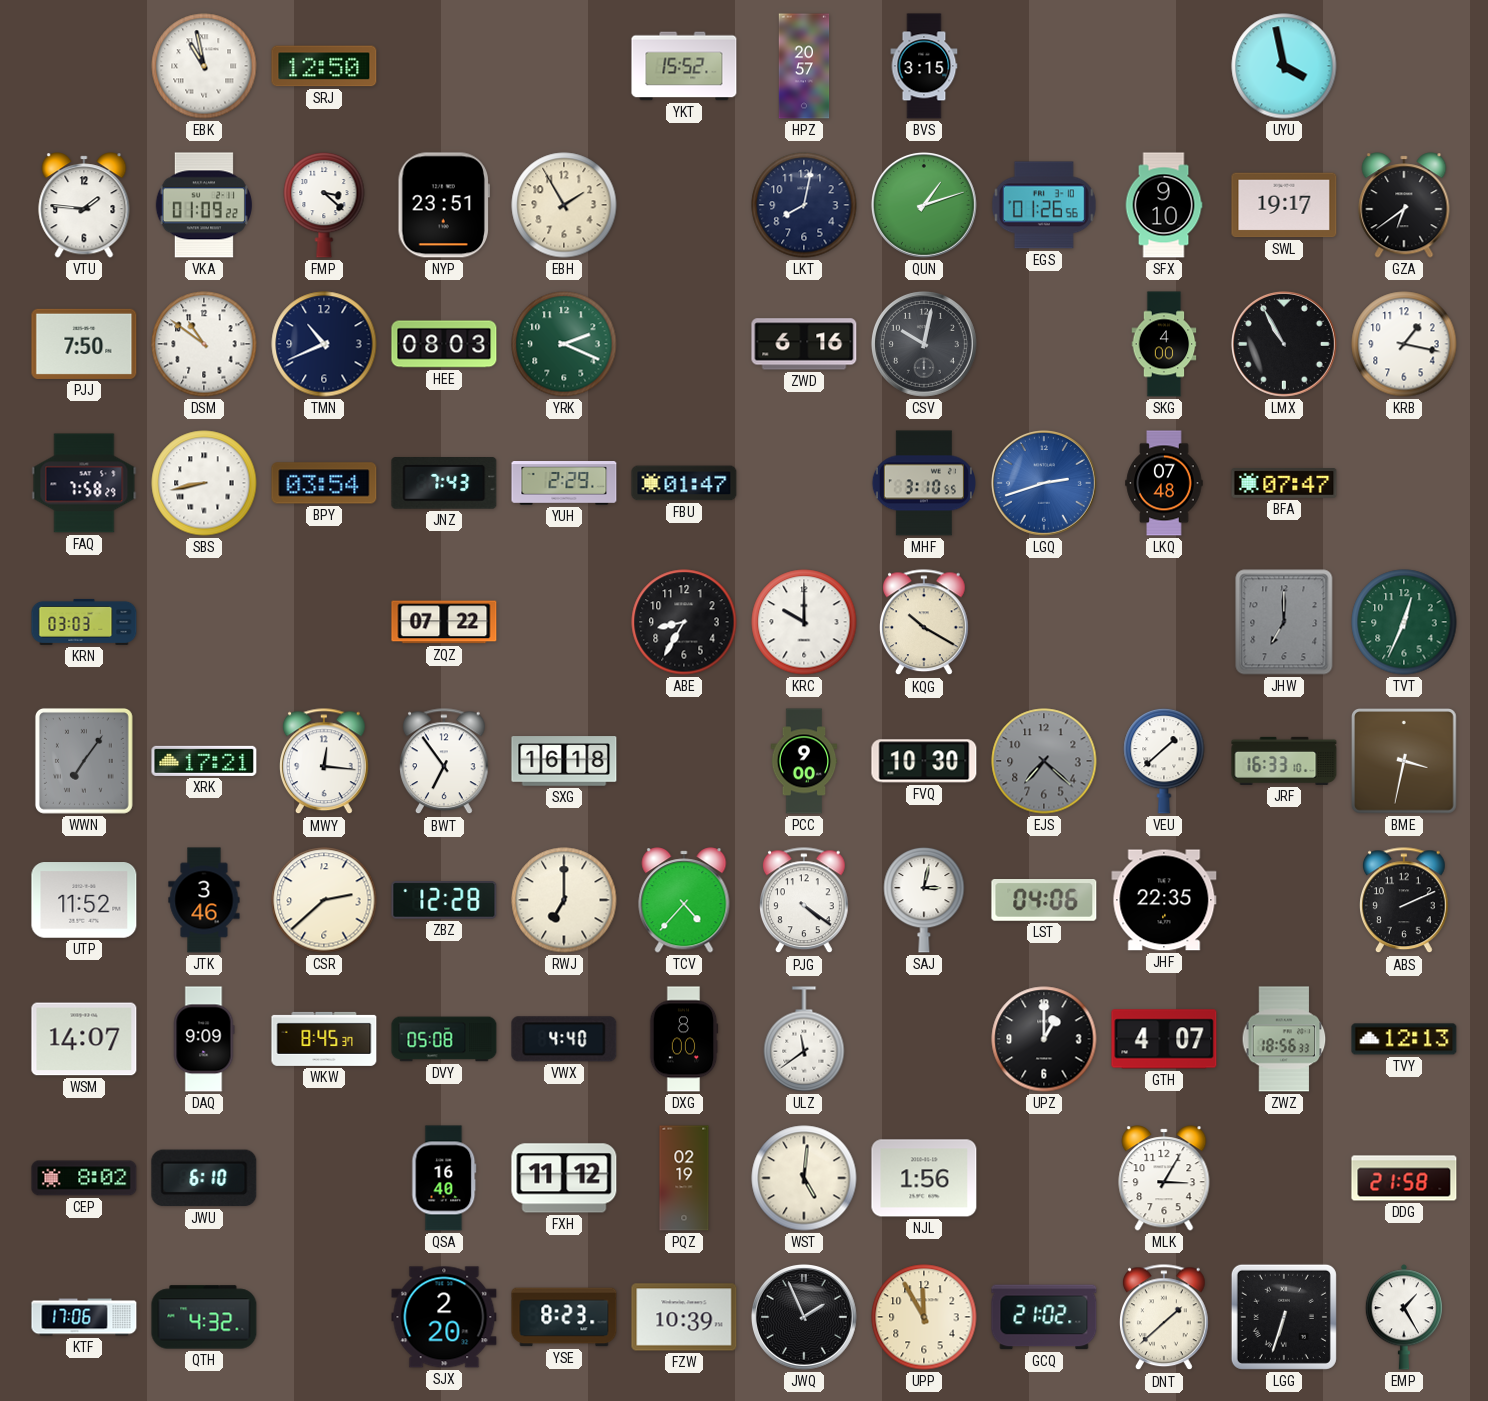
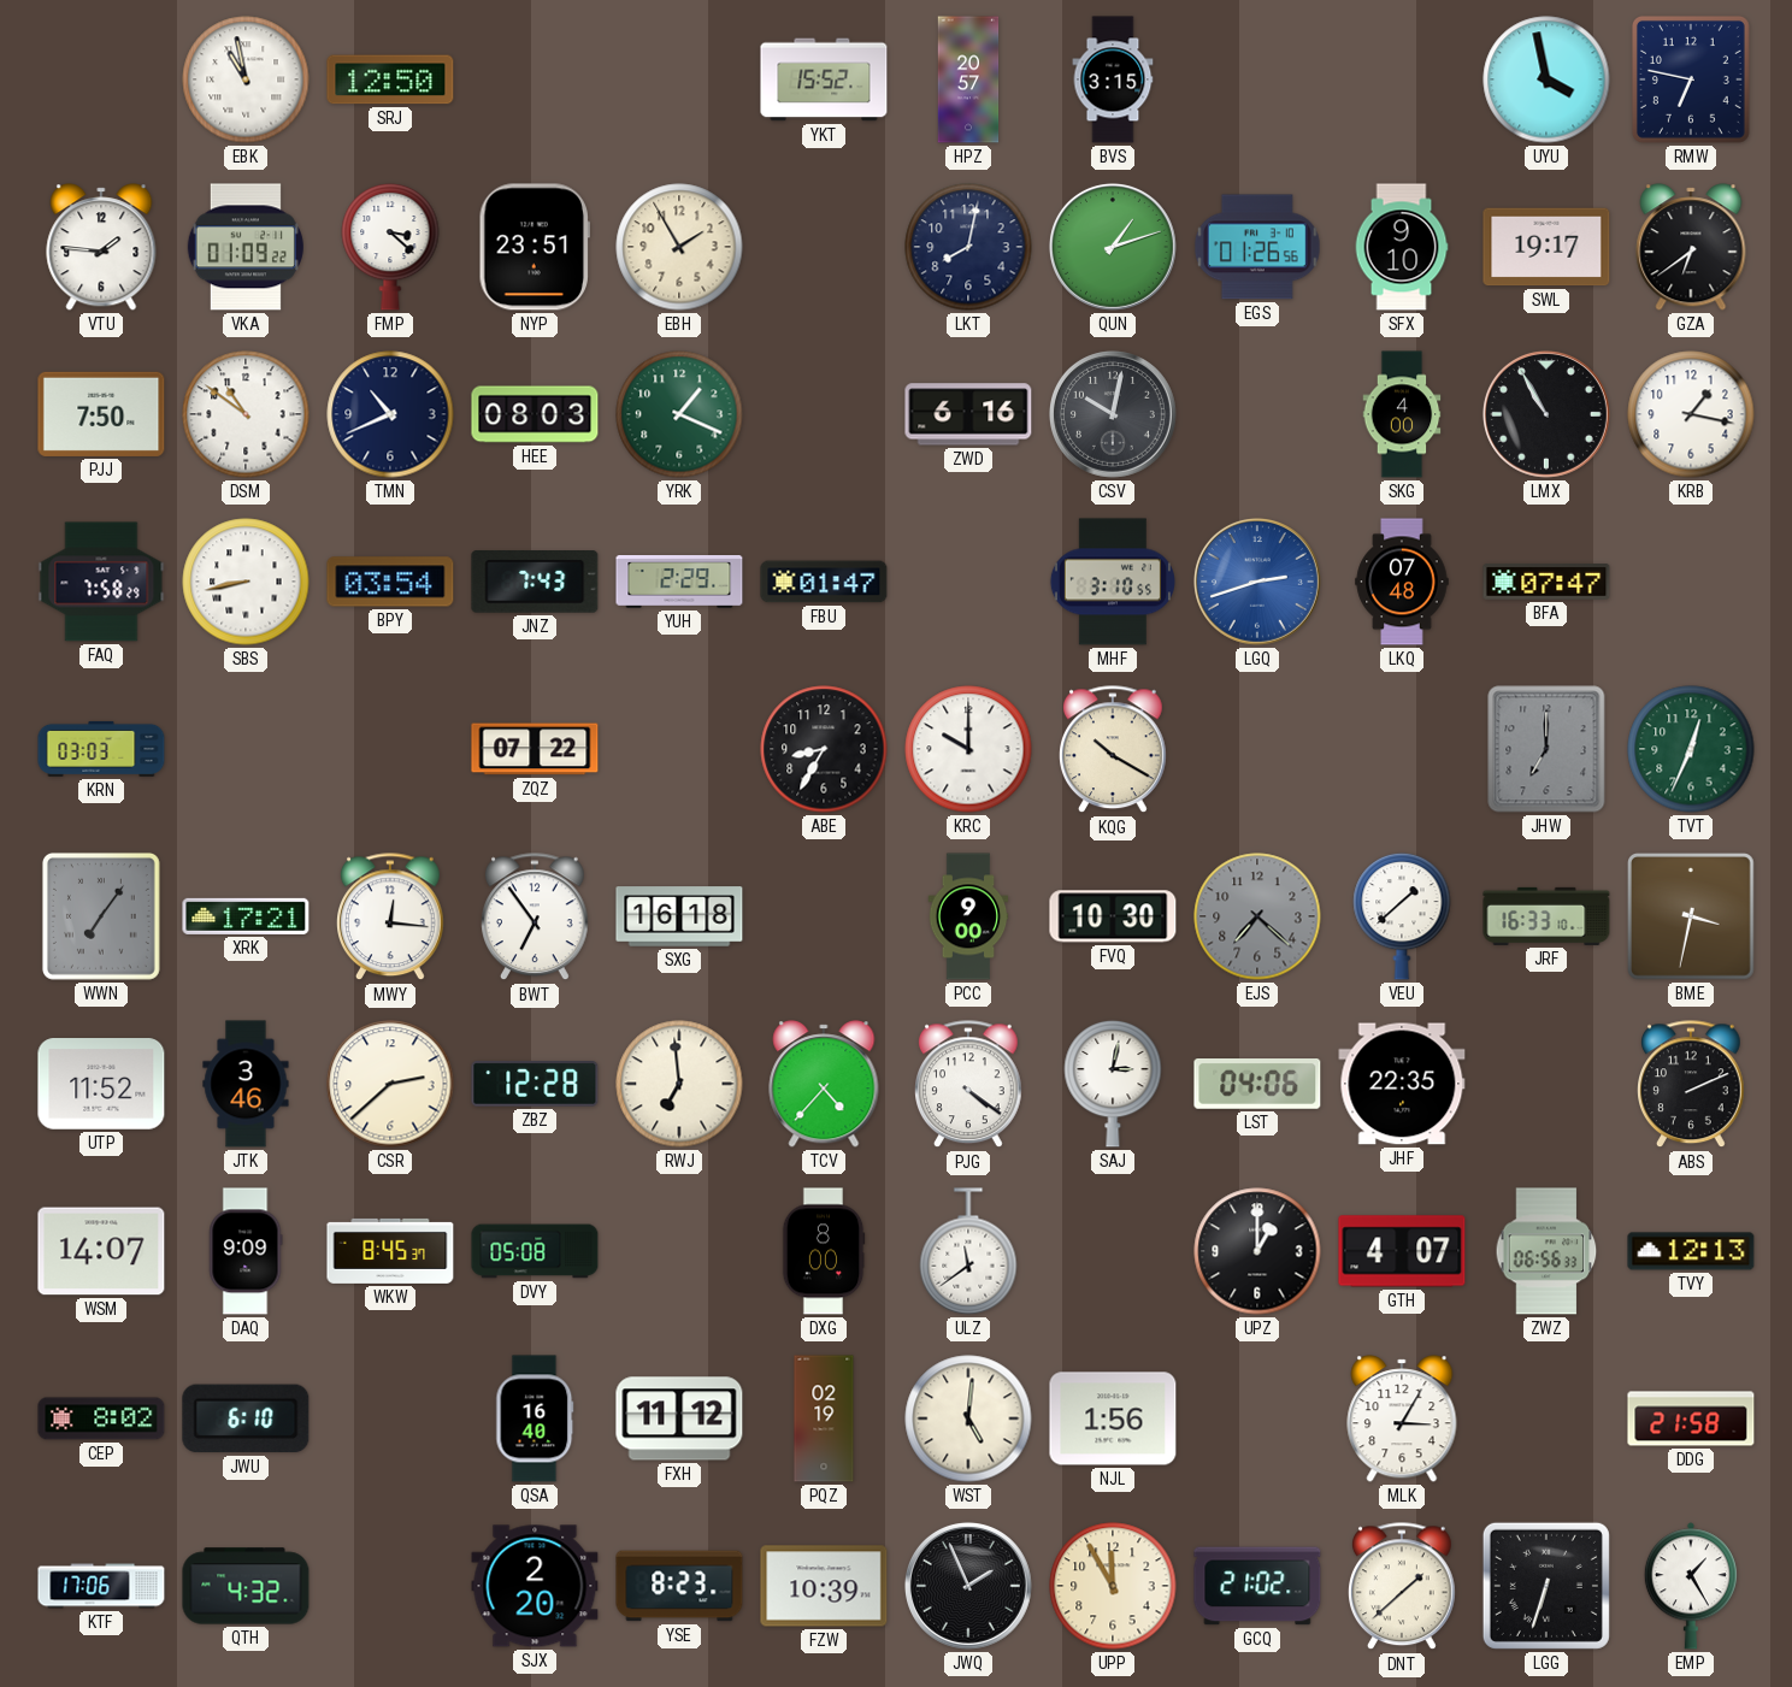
RMW: none -> 6:47
YRK: 2:19 -> 1:19
RWJ: 7:00 -> 6:59
VWX: 4:40 -> none
ZWZ: 18:56 -> 06:56
